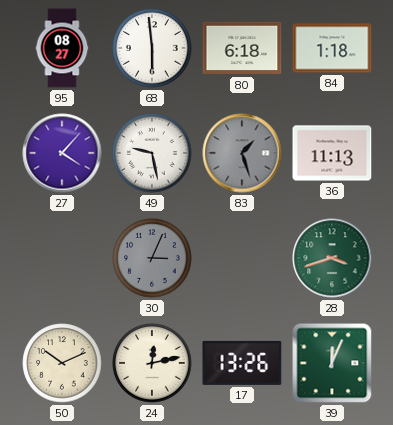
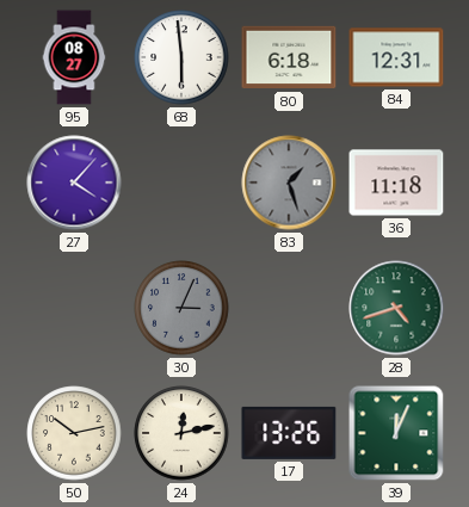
84: 1:18 -> 12:31
49: 9:28 -> none
36: 11:13 -> 11:18
28: 3:42 -> 4:42
50: 10:11 -> 10:13
